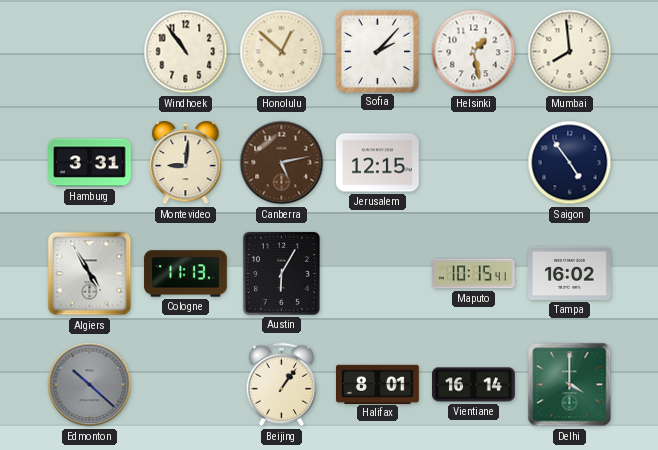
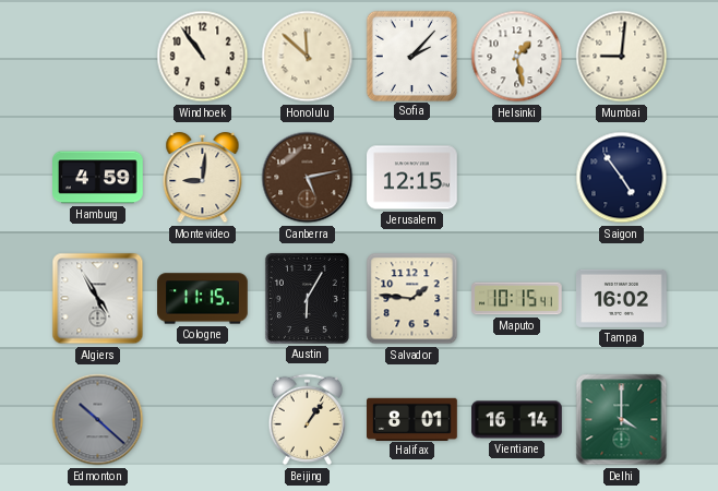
Honolulu: 12:52 -> 11:52
Mumbai: 7:59 -> 9:01
Hamburg: 3:31 -> 4:59
Cologne: 11:13 -> 11:15
Salvador: none -> 1:46
